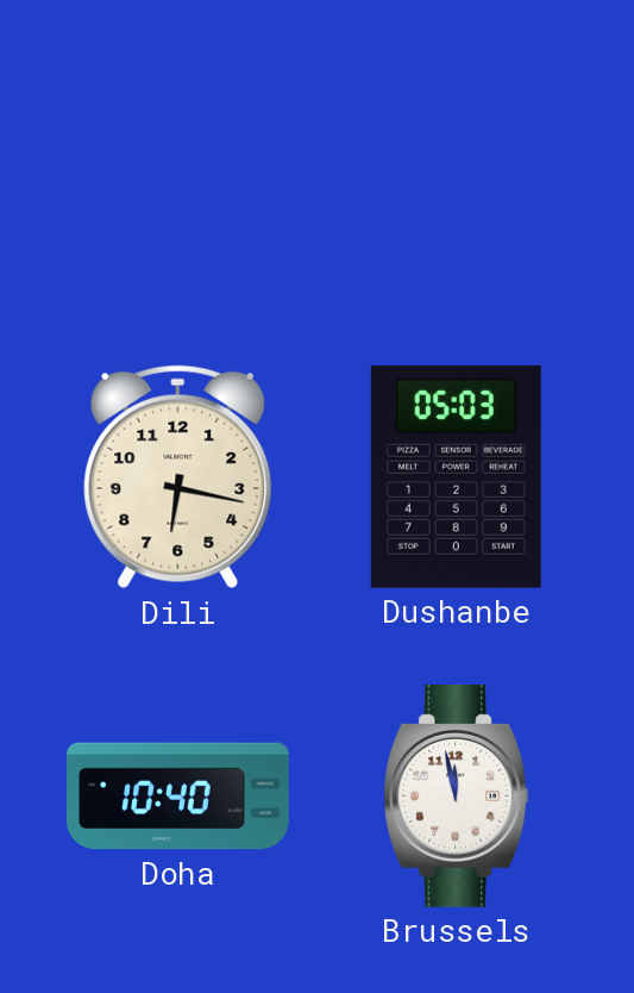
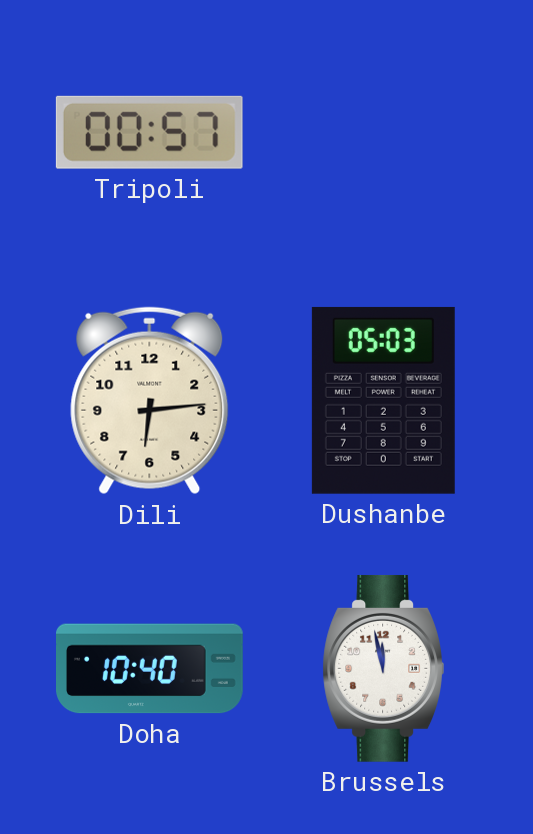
Tripoli: none -> 00:57
Dili: 6:17 -> 6:14
